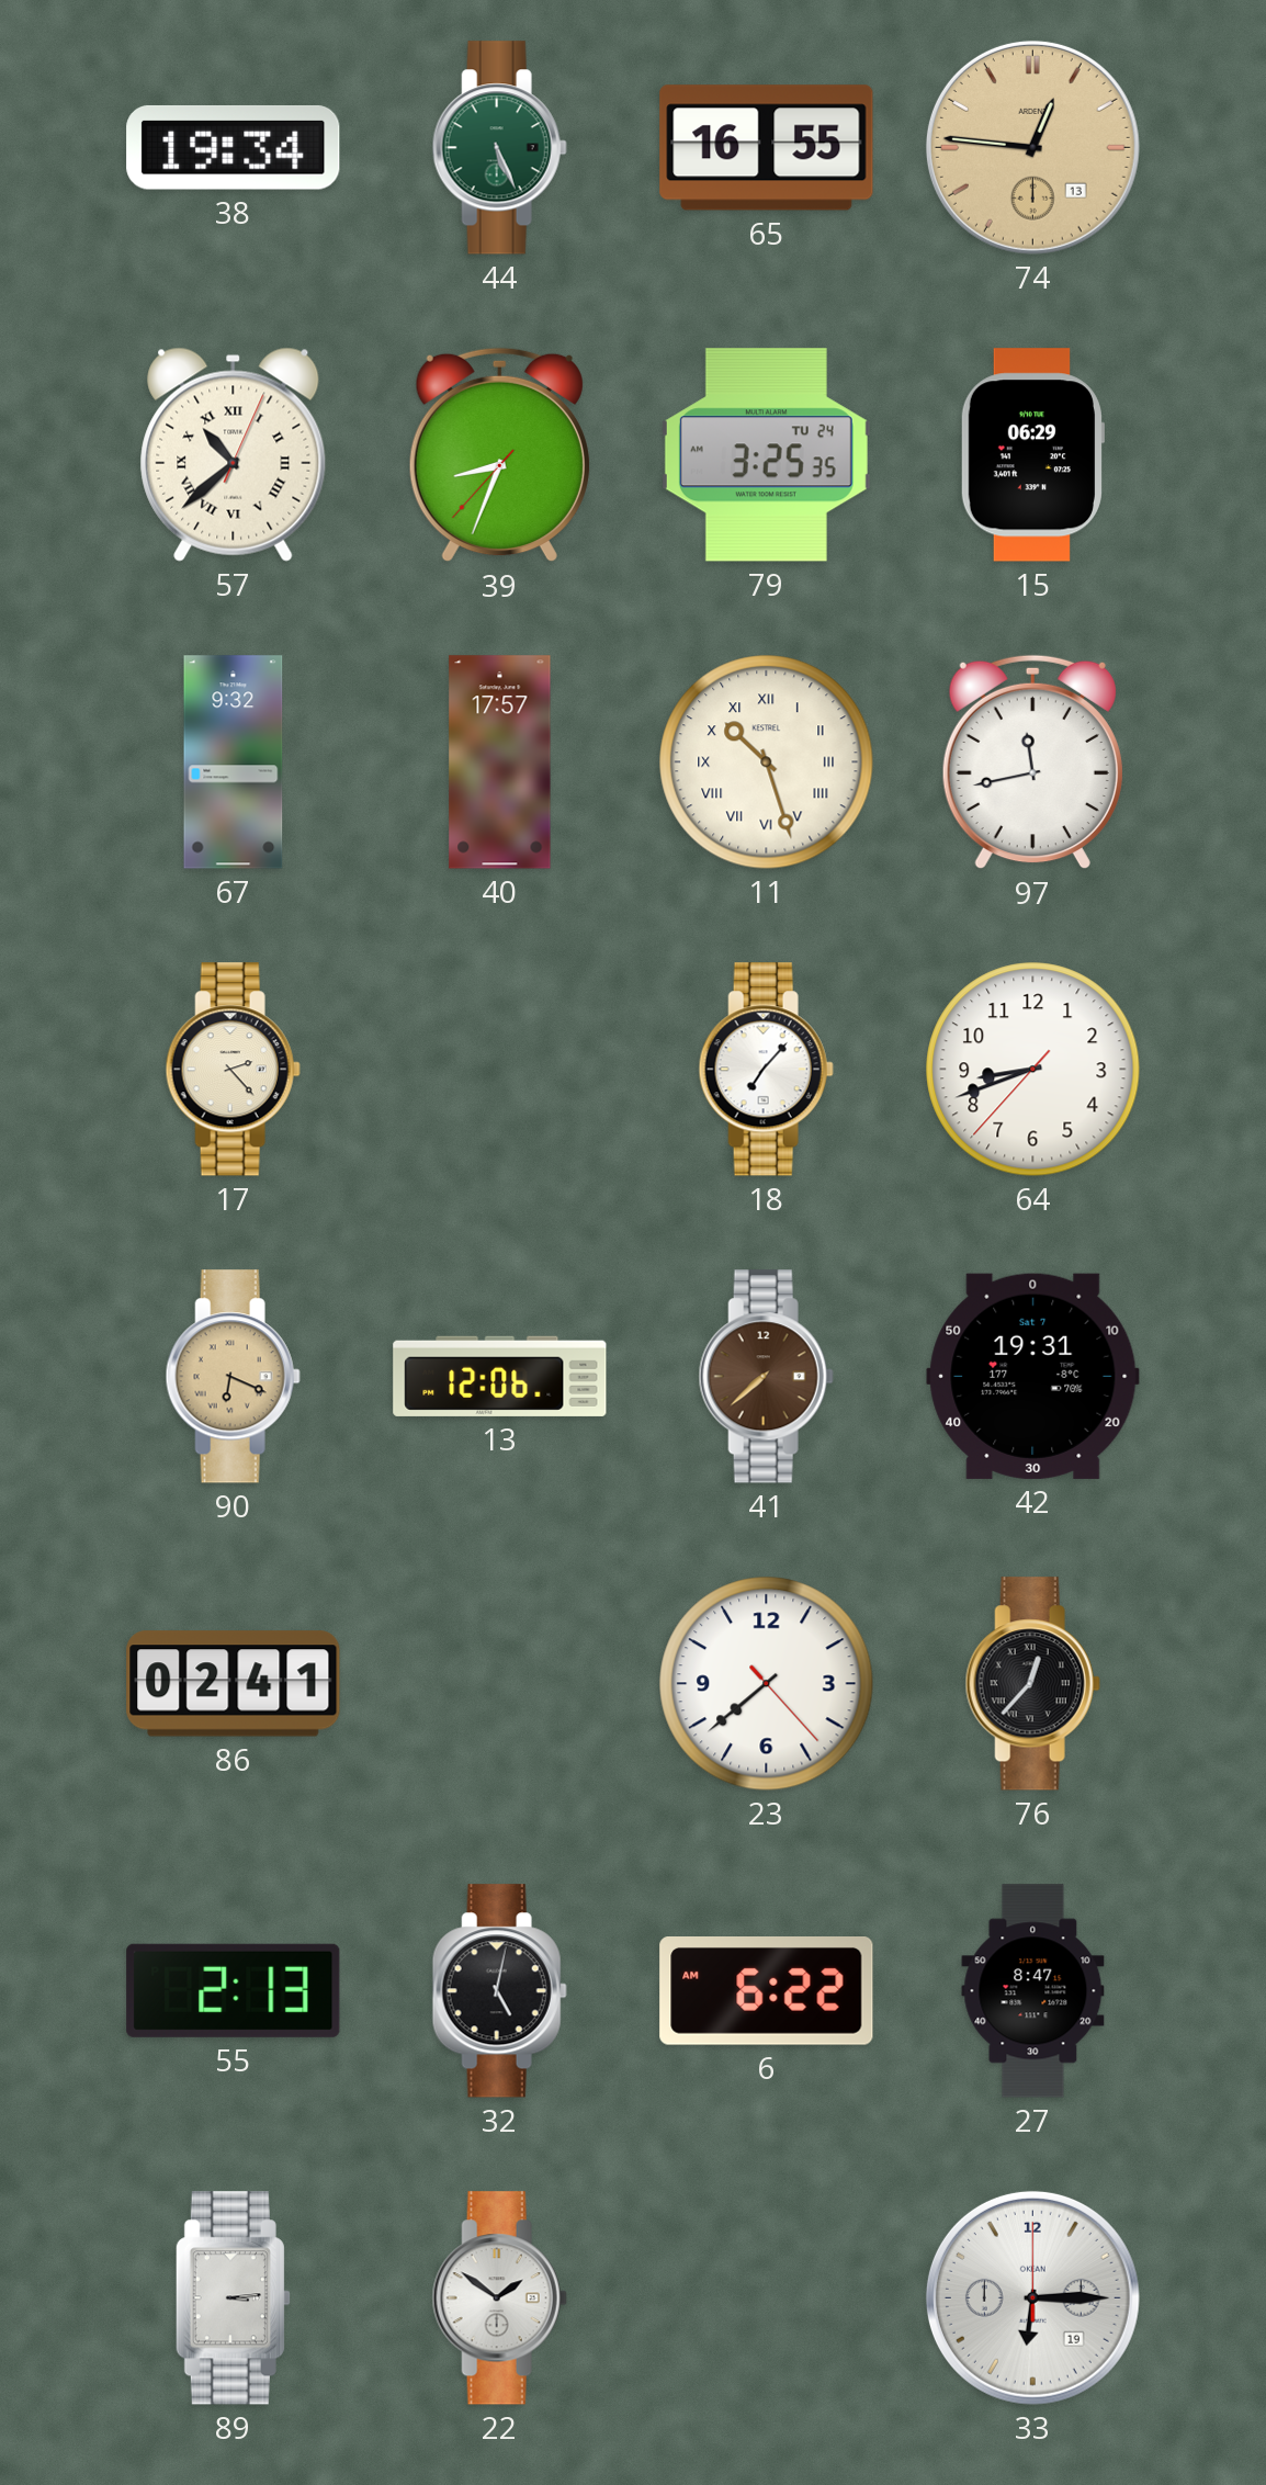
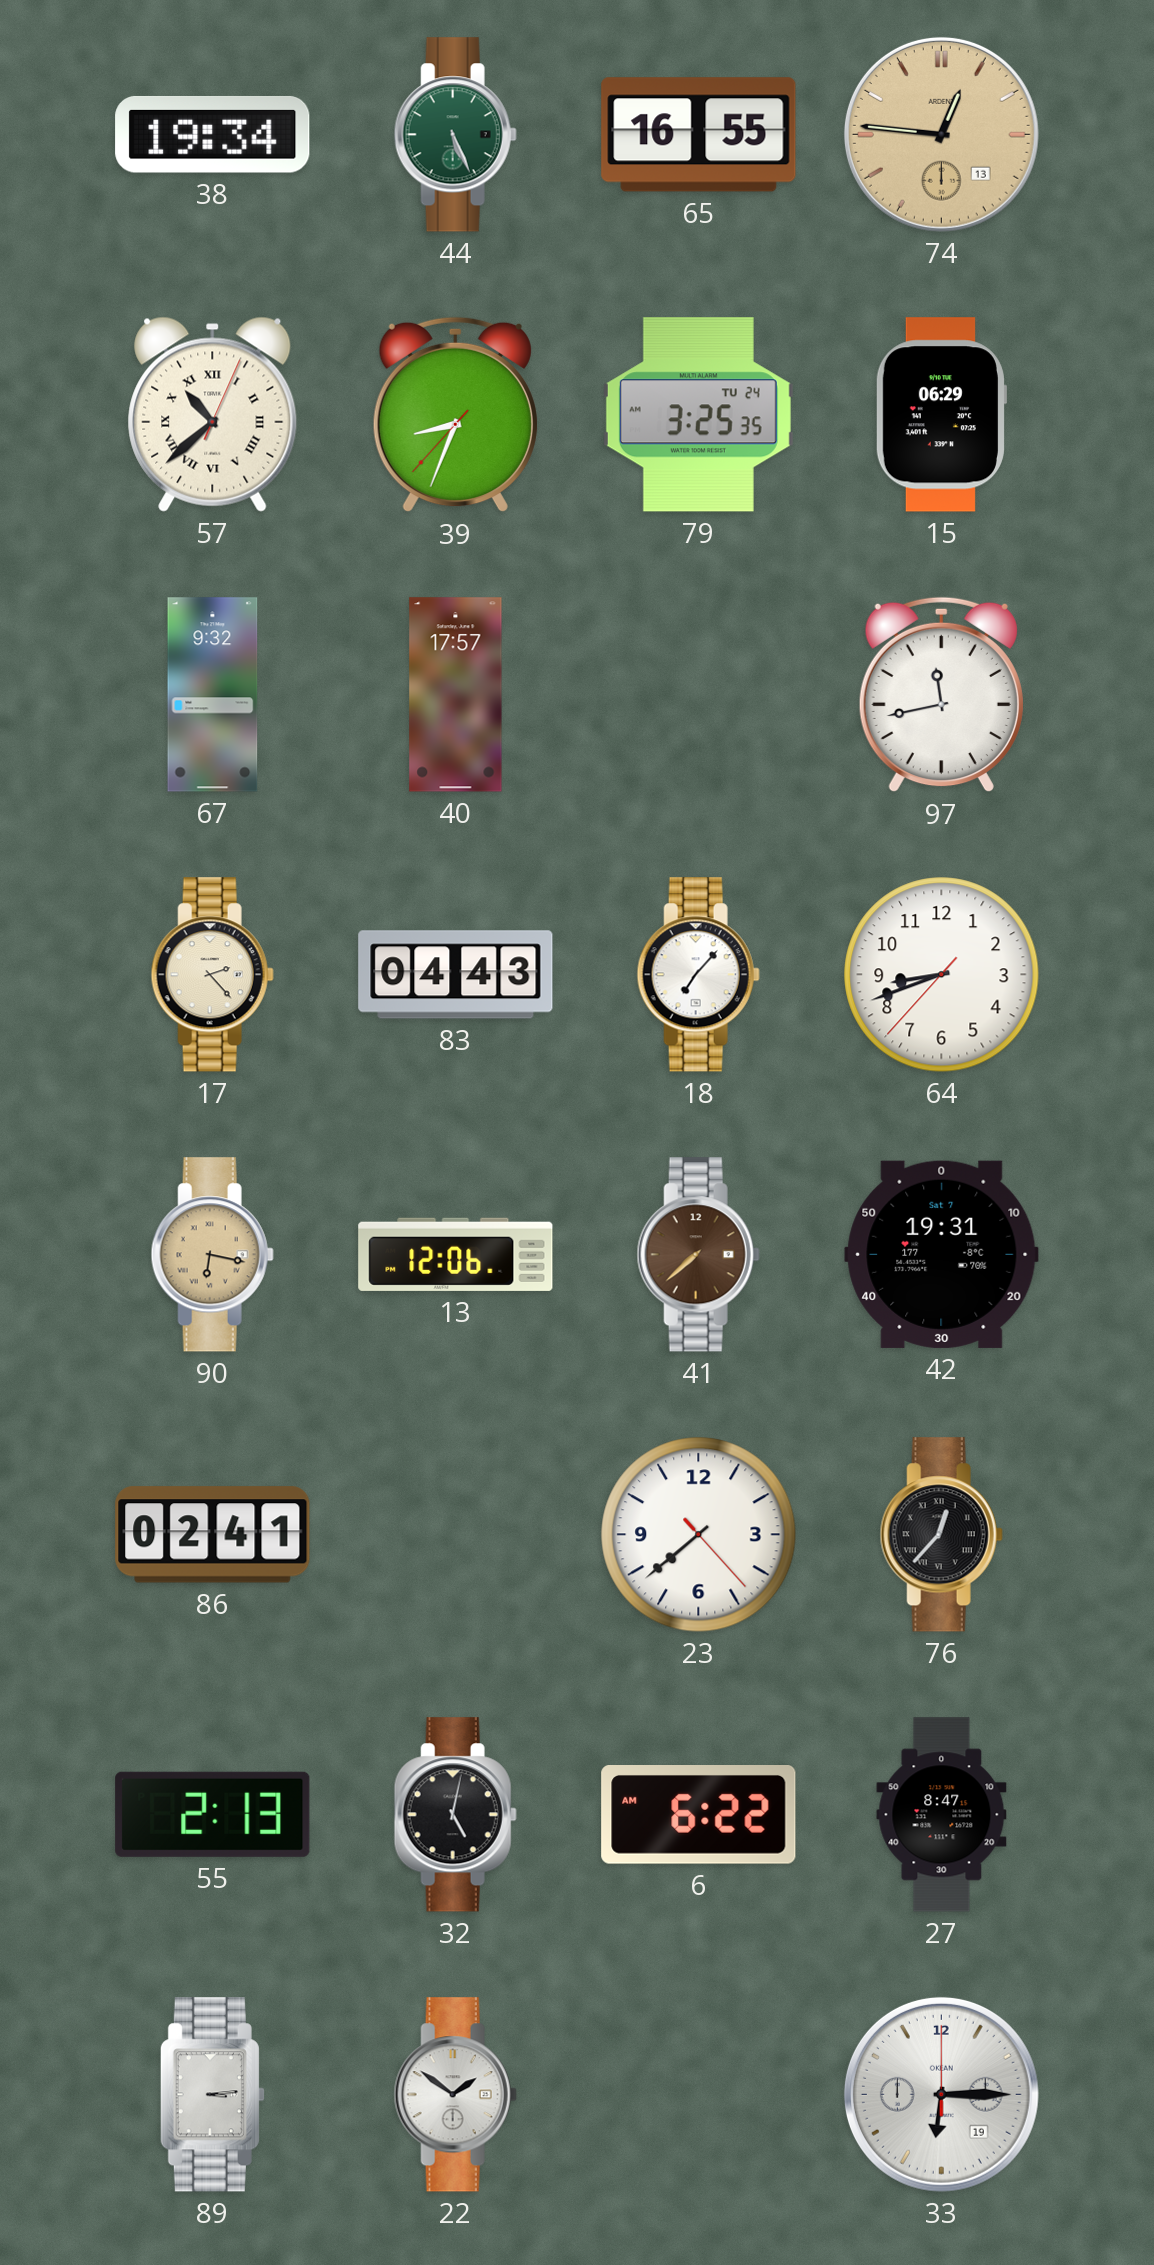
11: 10:27 -> none
83: none -> 04:43
90: 6:19 -> 6:17
